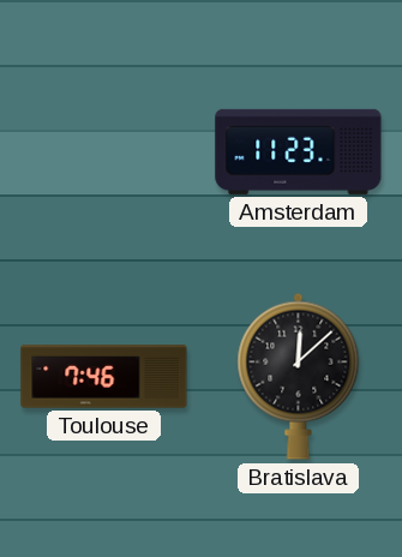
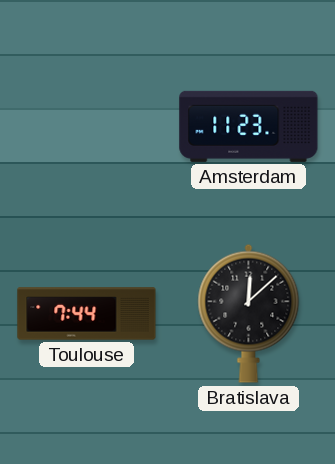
Toulouse: 7:46 -> 7:44
